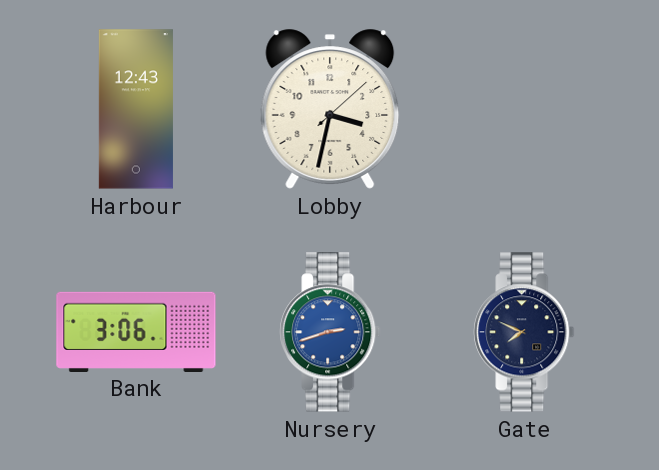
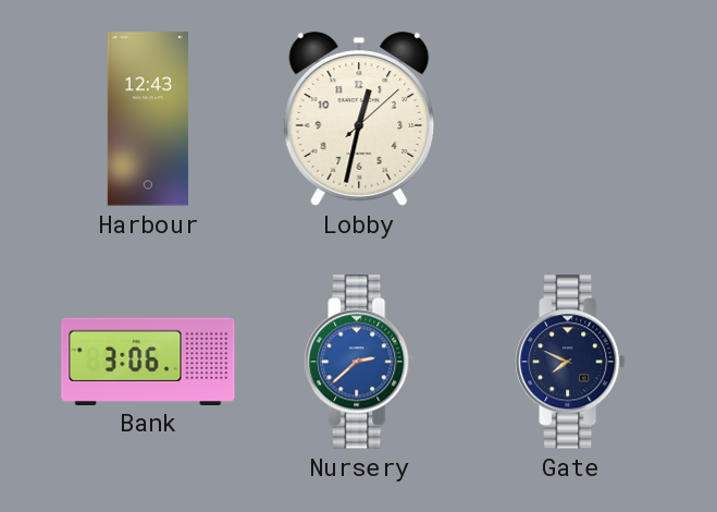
Lobby: 3:32 -> 12:32
Nursery: 2:42 -> 2:38
